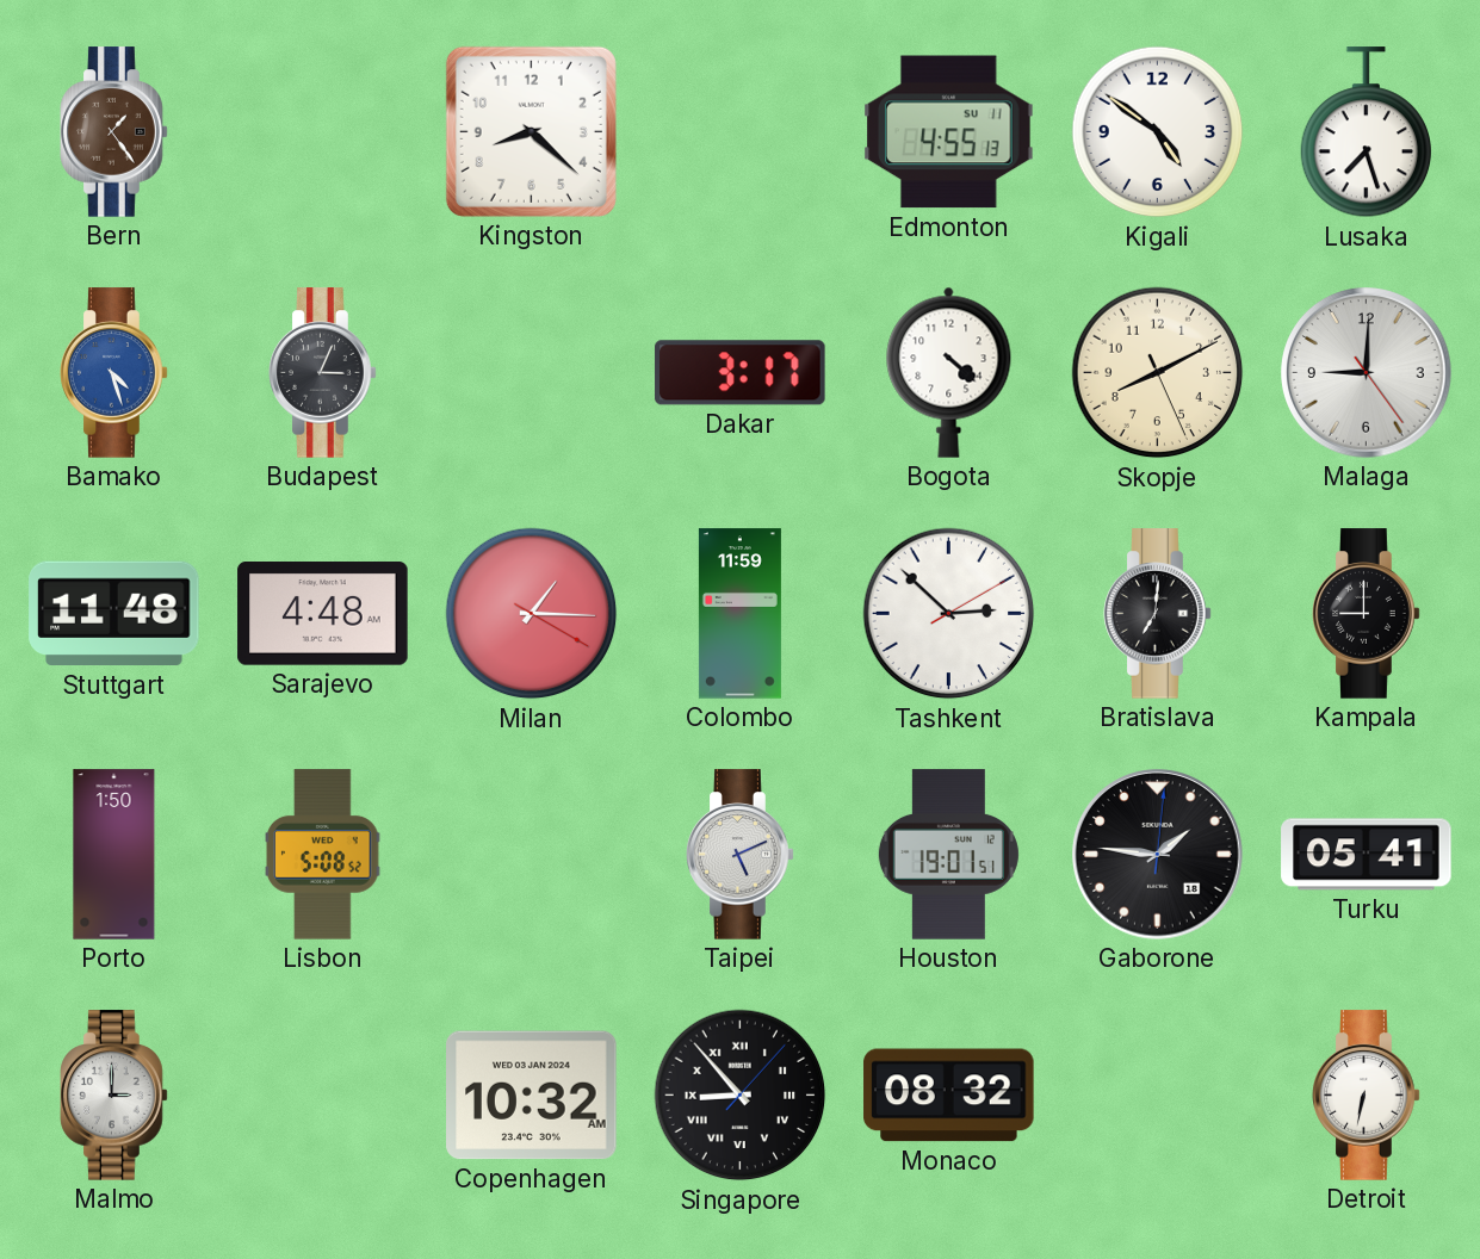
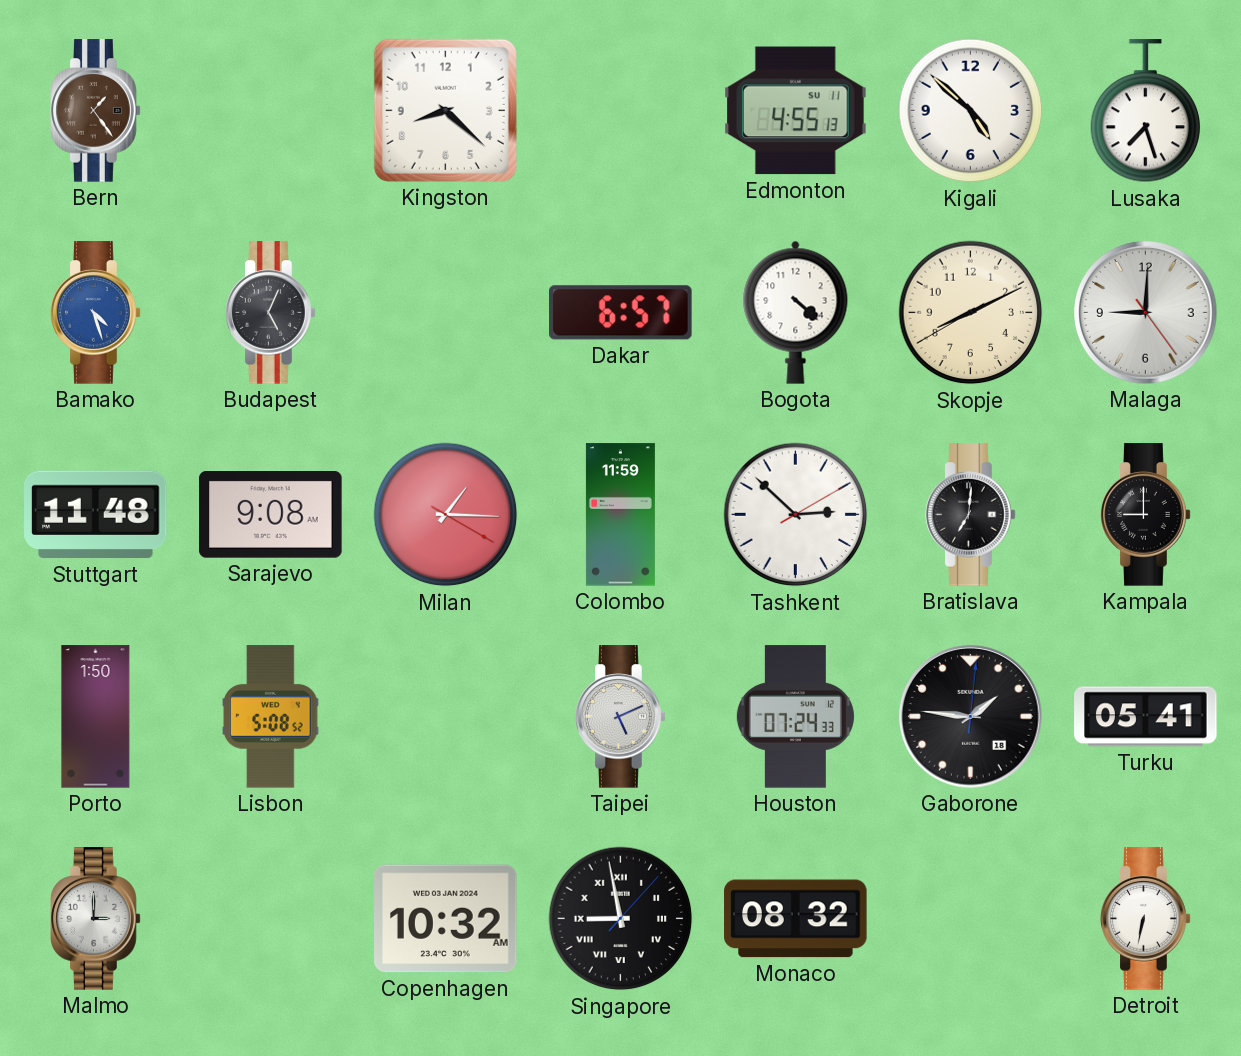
Kigali: 4:51 -> 4:52
Budapest: 3:04 -> 5:04
Dakar: 3:17 -> 6:57
Skopje: 8:10:26 -> 8:10:40
Sarajevo: 4:48 -> 9:08
Houston: 19:01 -> 07:24
Singapore: 8:53 -> 8:58
